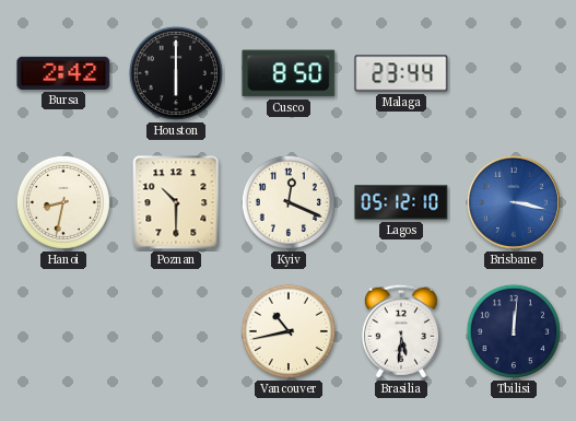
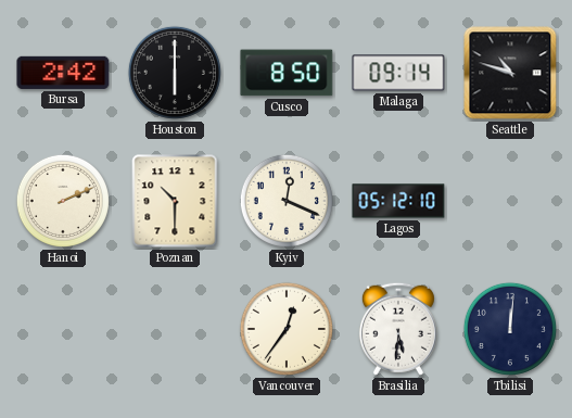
Malaga: 23:44 -> 09:14
Seattle: none -> 10:48
Hanoi: 8:32 -> 2:11
Brisbane: 3:17 -> none
Vancouver: 10:43 -> 12:36
